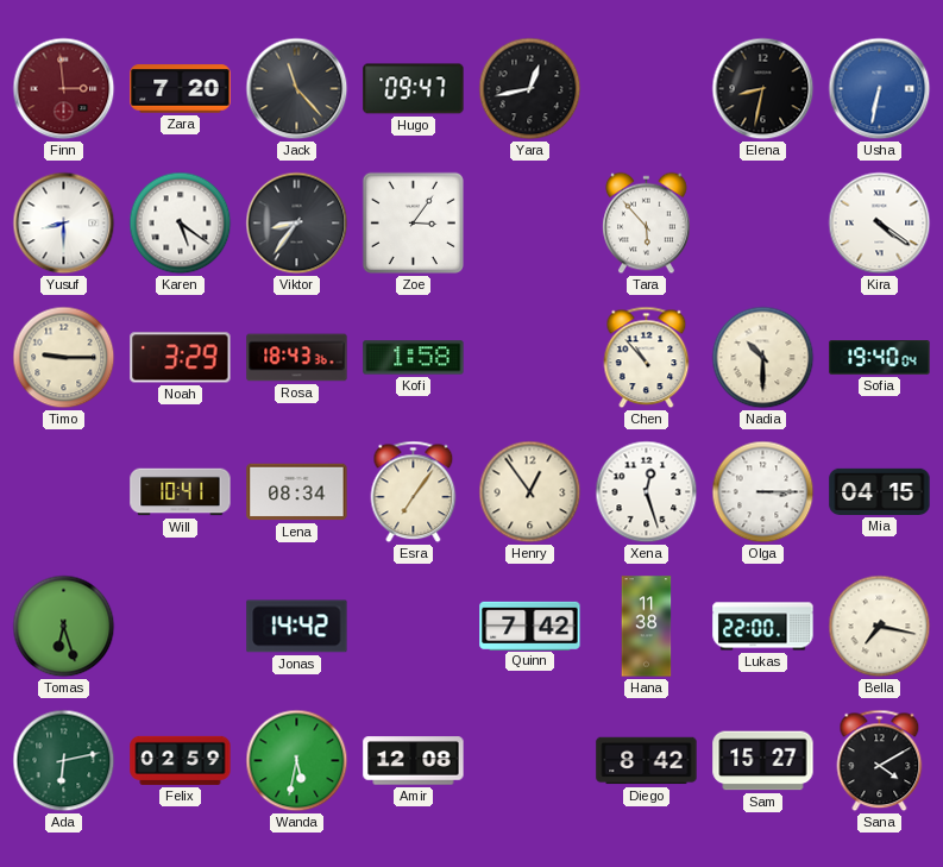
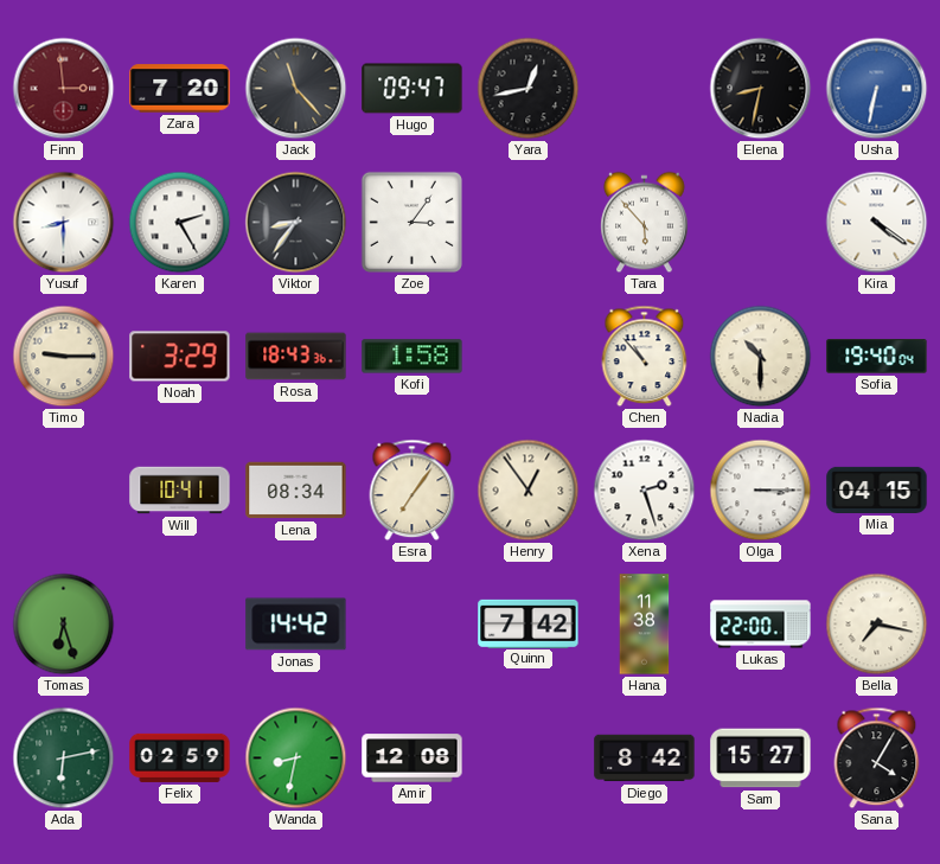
Karen: 5:21 -> 2:25
Xena: 12:27 -> 2:27
Wanda: 5:32 -> 8:32
Sana: 4:10 -> 4:05
